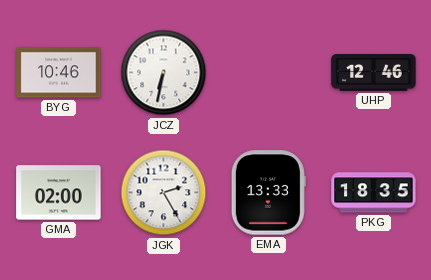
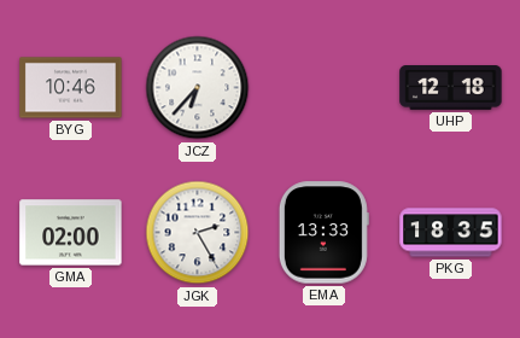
JCZ: 6:32 -> 6:37
UHP: 12:46 -> 12:18
